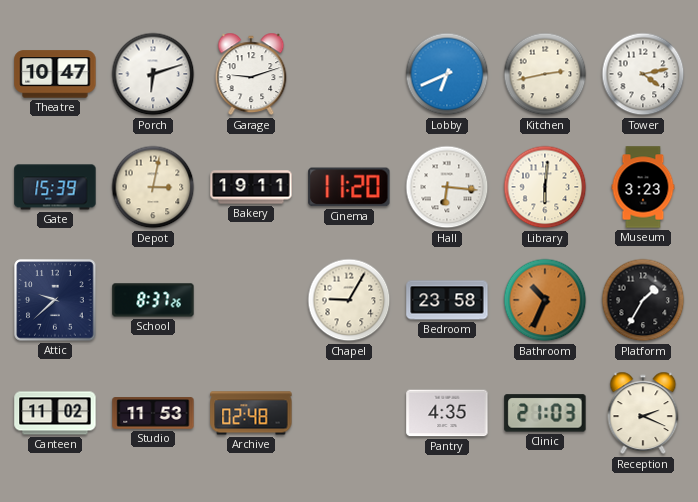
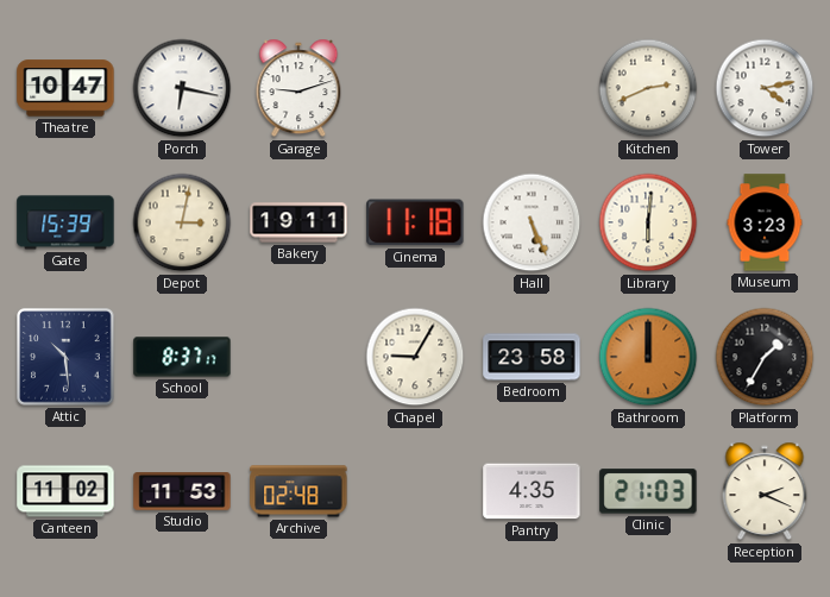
Porch: 6:12 -> 6:17
Lobby: 6:41 -> none
Kitchen: 2:43 -> 2:41
Cinema: 11:20 -> 11:18
Hall: 6:16 -> 5:26
Attic: 9:38 -> 10:29
School: 8:37:26 -> 8:37:17
Bathroom: 10:34 -> 12:00
